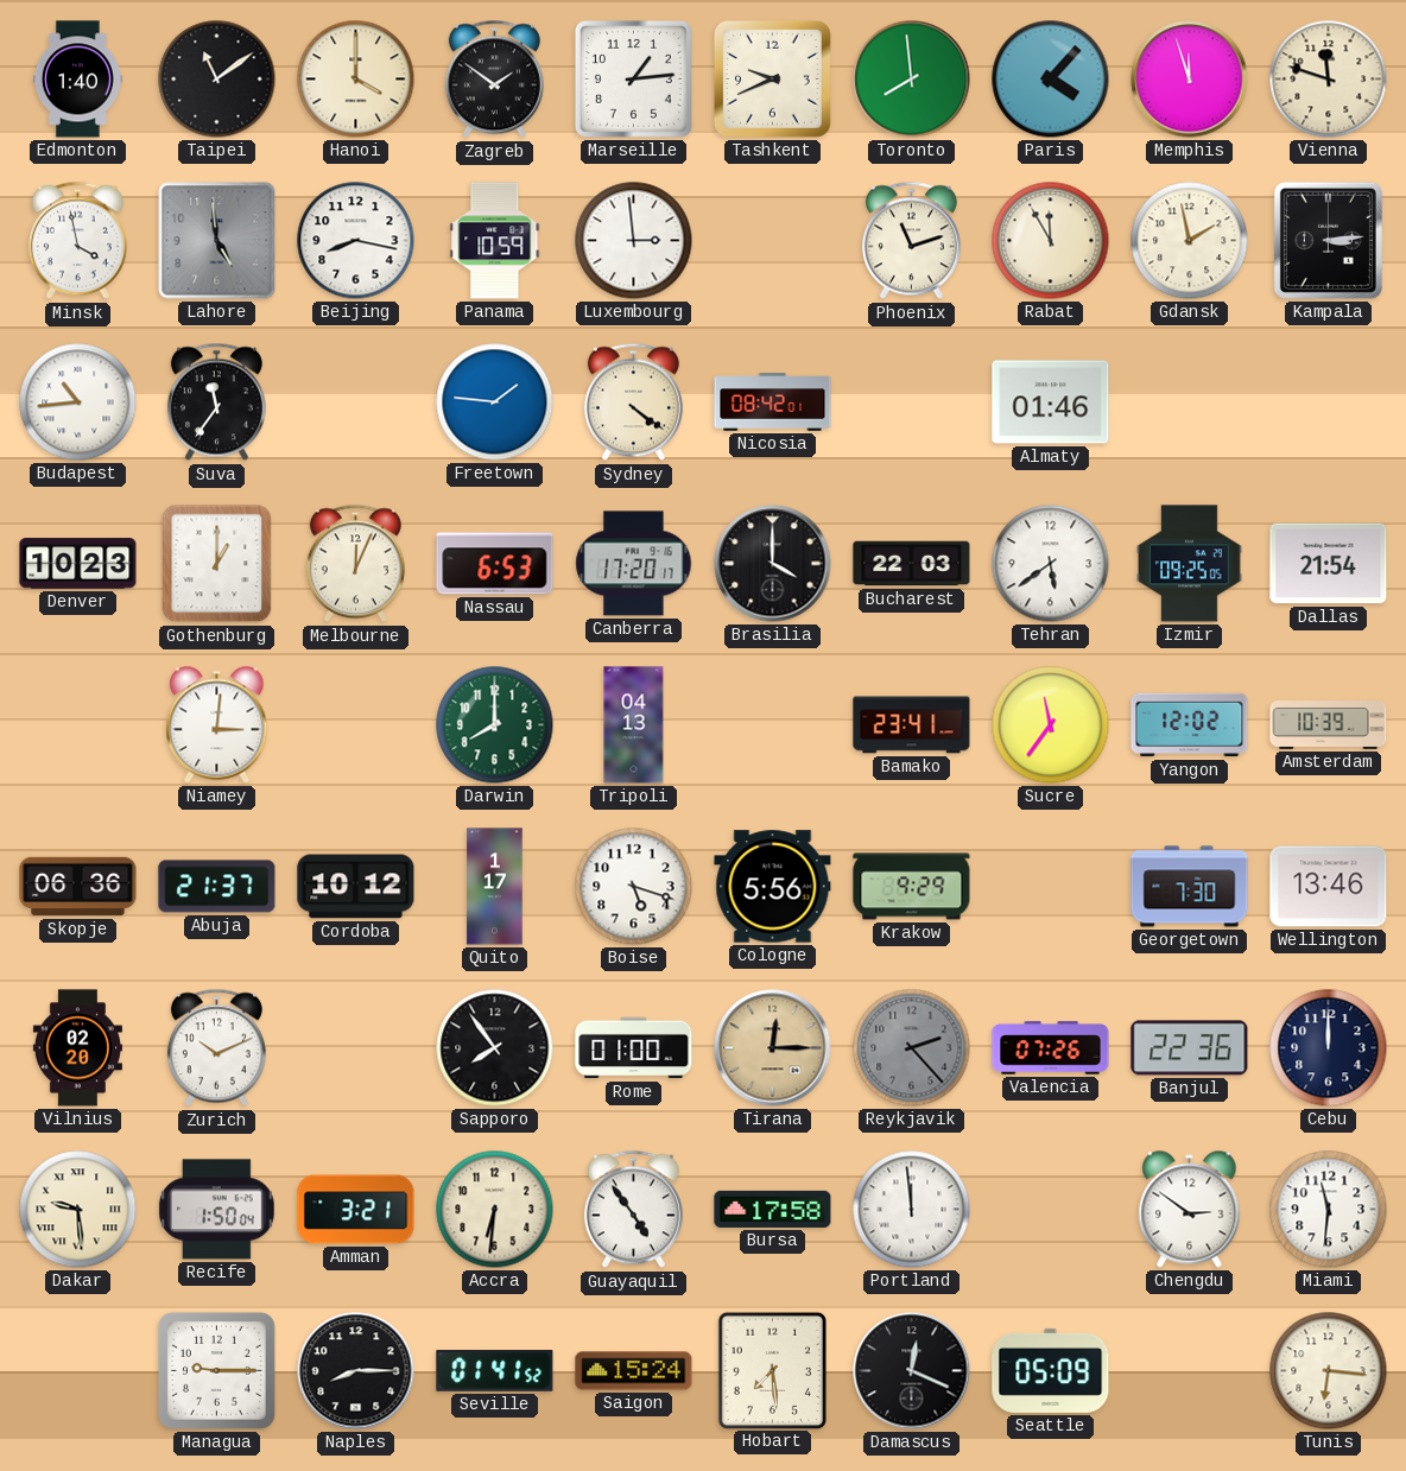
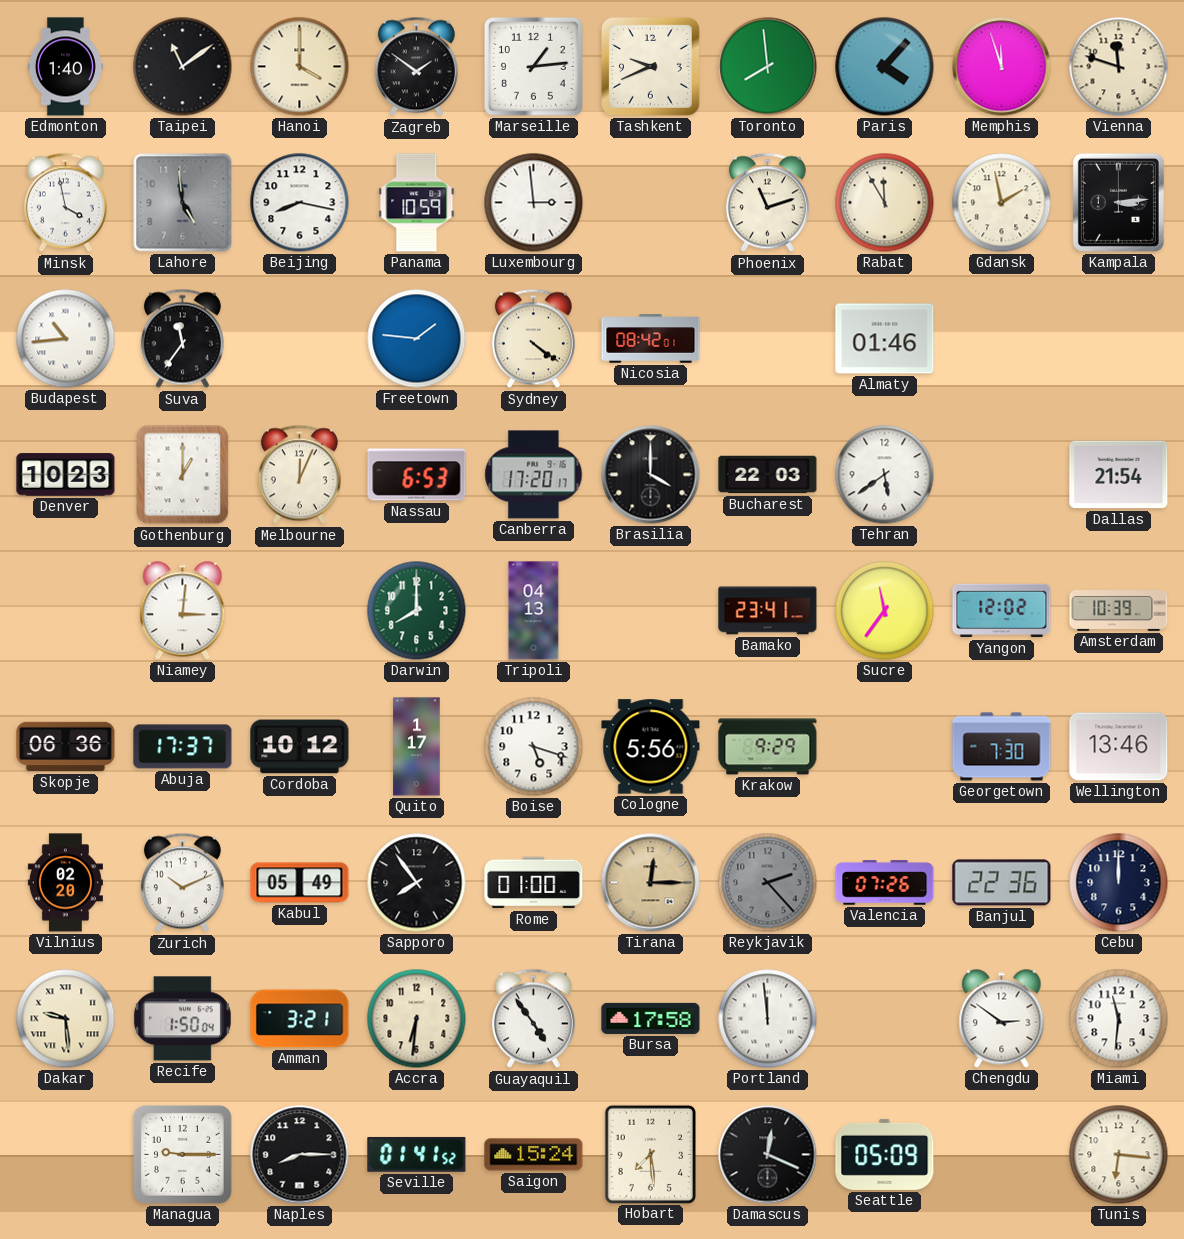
Izmir: 09:25 -> none
Abuja: 21:37 -> 17:37
Kabul: none -> 05:49
